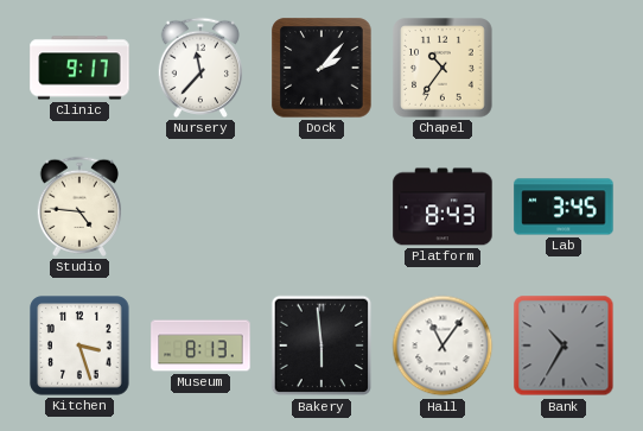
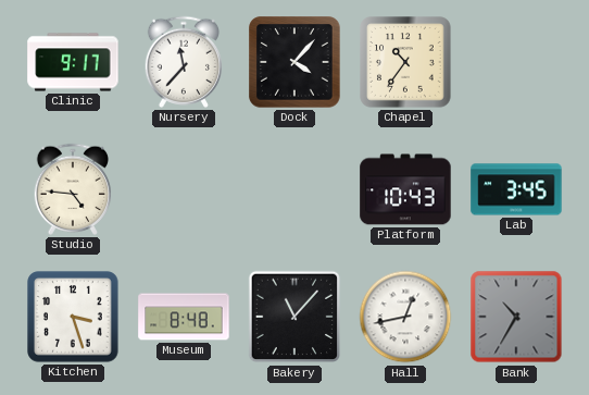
Dock: 2:07 -> 4:07
Platform: 8:43 -> 10:43
Museum: 8:13 -> 8:48
Bakery: 5:59 -> 11:07
Hall: 11:06 -> 12:43
